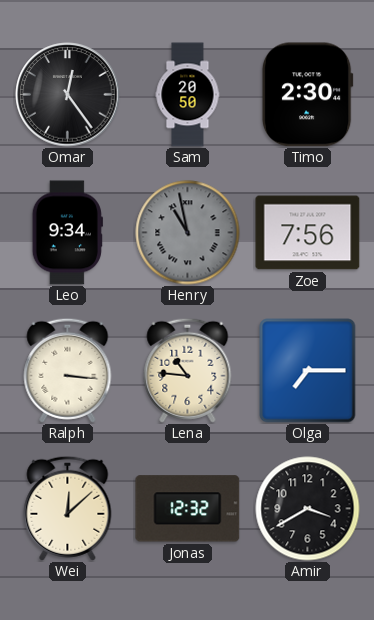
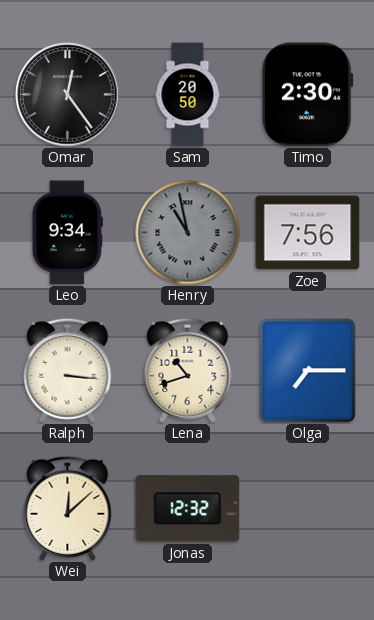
Lena: 10:46 -> 10:42
Amir: 3:40 -> none
